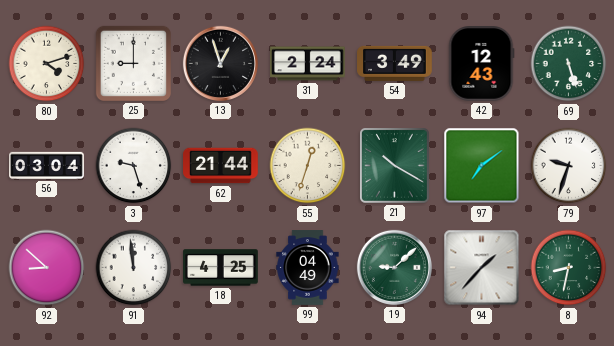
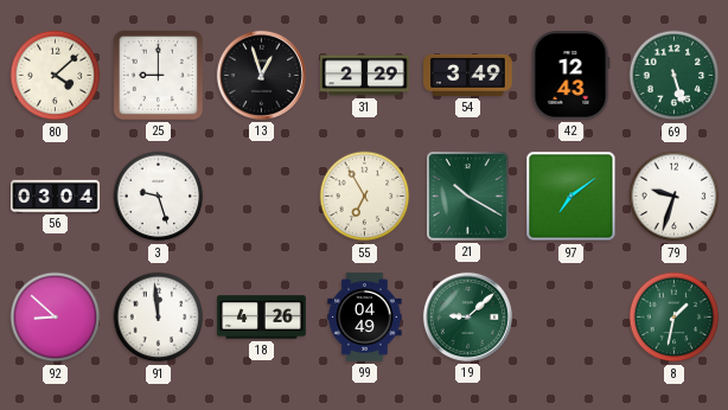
80: 4:12 -> 4:08
31: 2:24 -> 2:29
62: 21:44 -> none
55: 12:33 -> 6:55
18: 4:25 -> 4:26
94: 1:37 -> none
8: 8:32 -> 1:32
